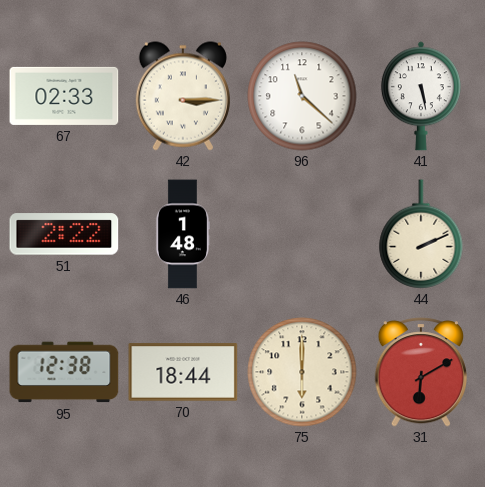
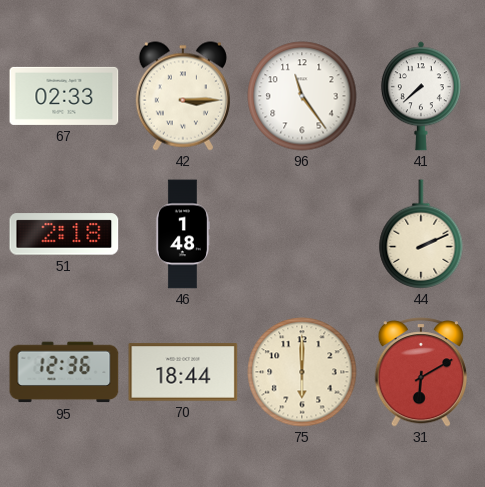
96: 11:22 -> 11:24
41: 5:28 -> 7:38
51: 2:22 -> 2:18
95: 12:38 -> 12:36
